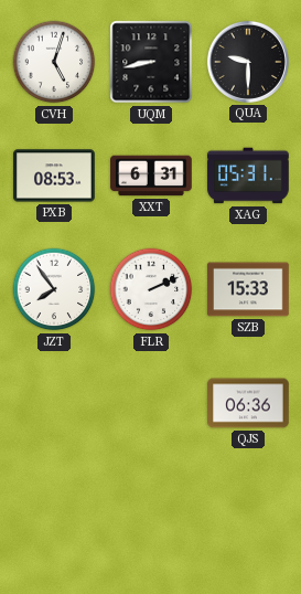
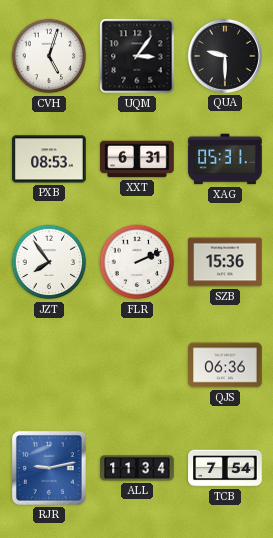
UQM: 8:43 -> 3:06
SZB: 15:33 -> 15:36
RJR: none -> 9:13
ALL: none -> 11:34
TCB: none -> 7:54
